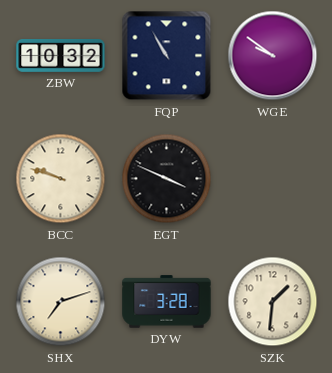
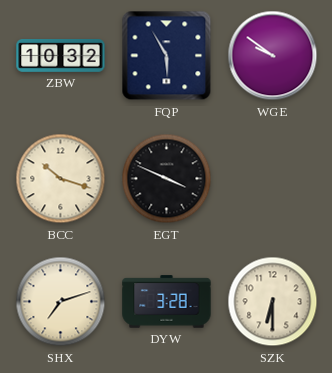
FQP: 10:55 -> 5:55
BCC: 9:48 -> 10:18
SZK: 1:31 -> 6:30
